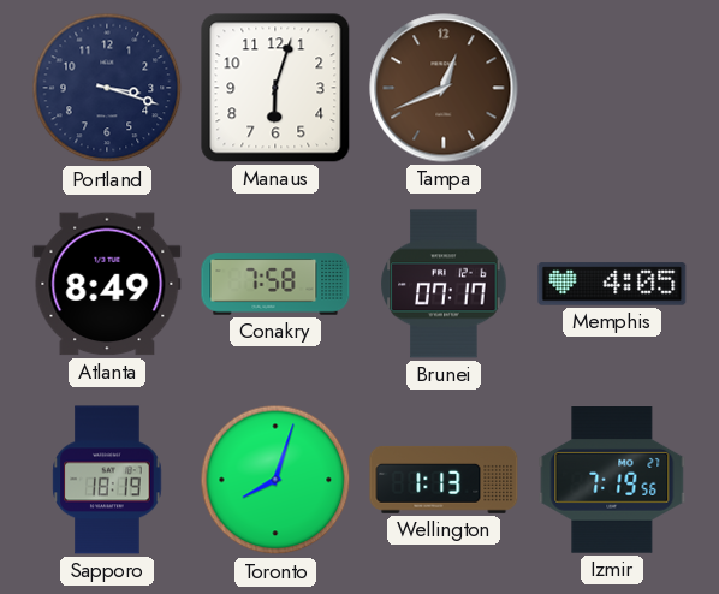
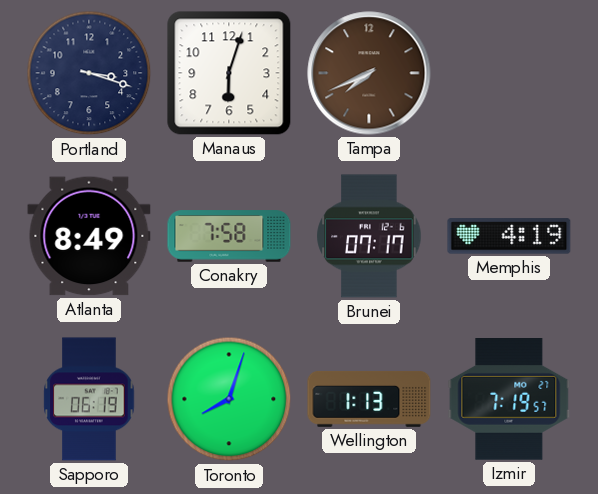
Tampa: 12:41 -> 7:41
Memphis: 4:05 -> 4:19
Sapporo: 18:19 -> 06:19
Izmir: 7:19:56 -> 7:19:57
